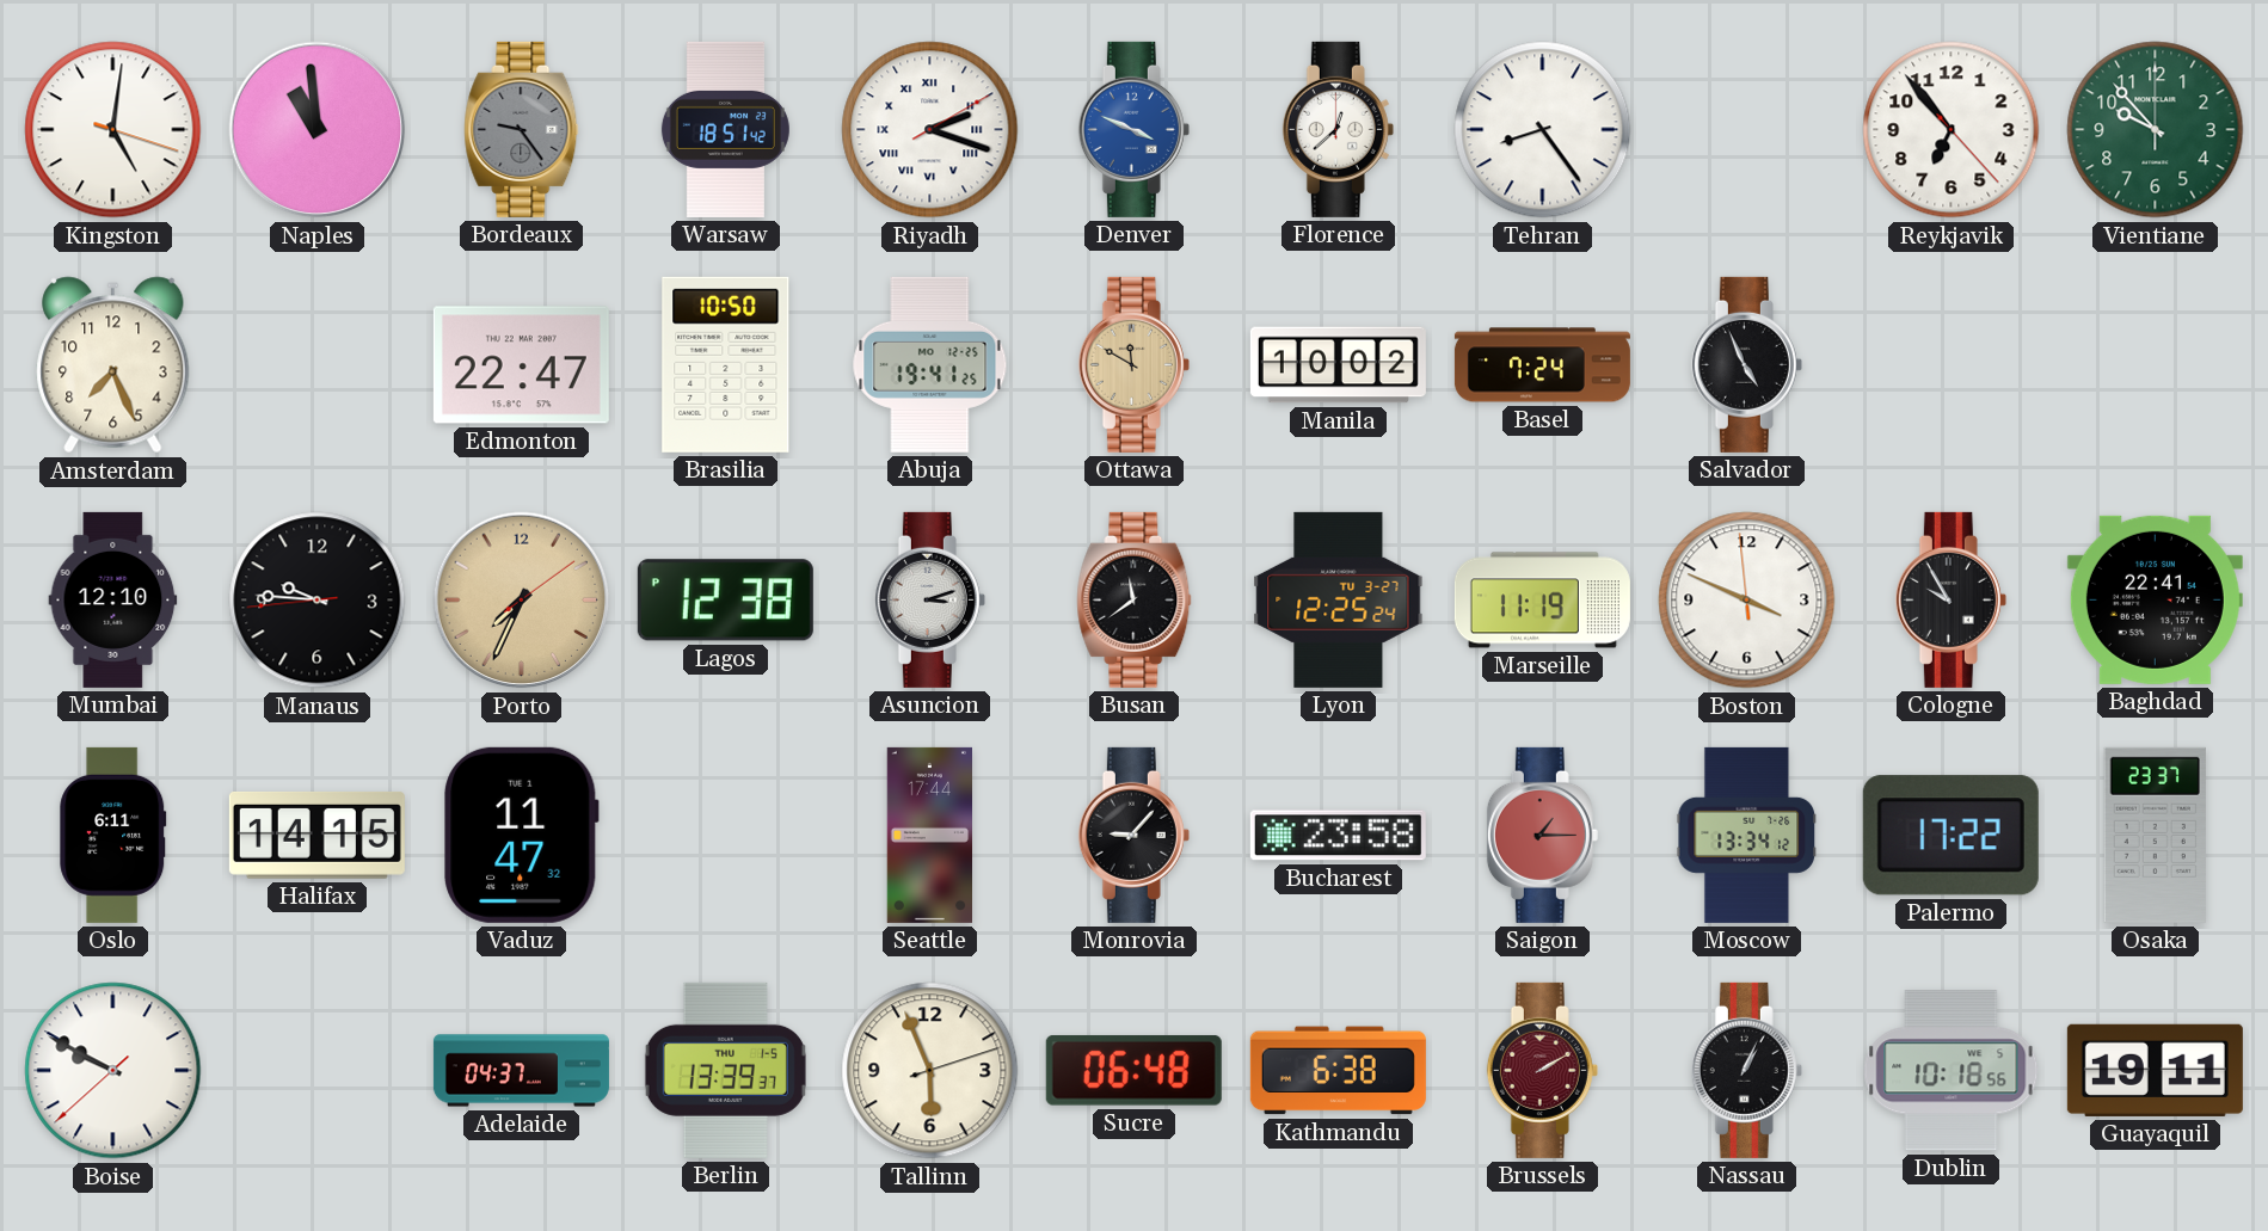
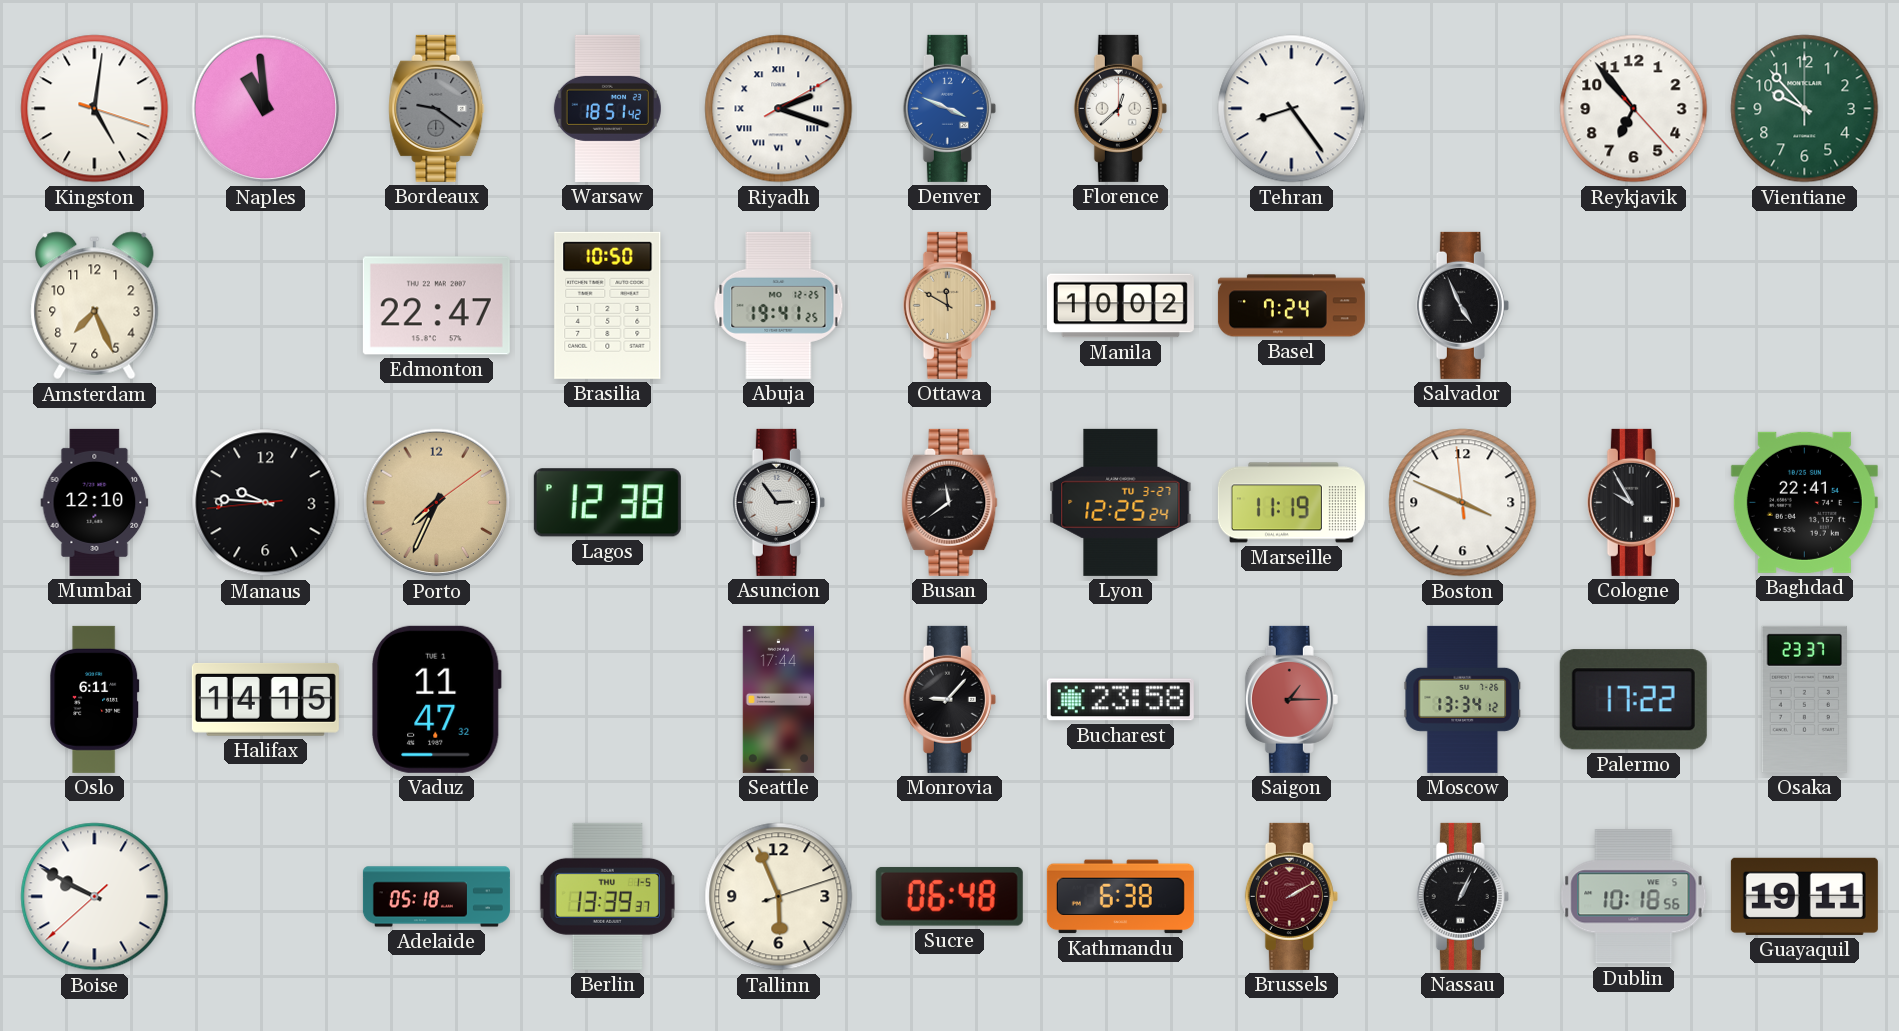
Bordeaux: 9:24 -> 9:21
Asuncion: 3:12 -> 2:54
Adelaide: 04:37 -> 05:18
